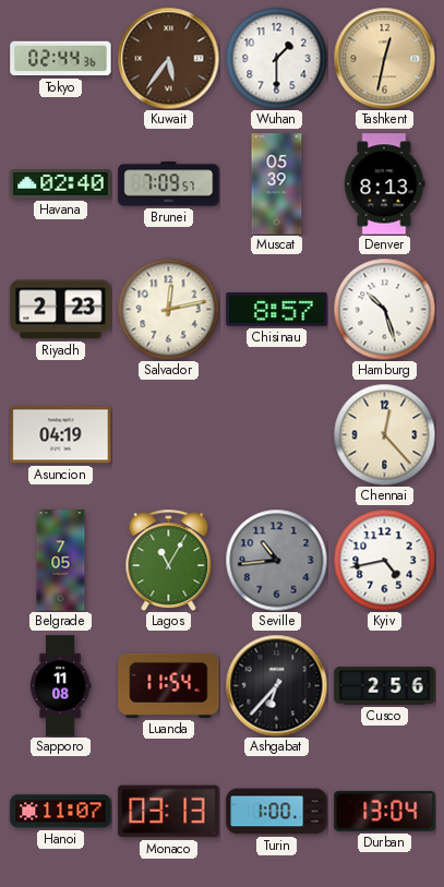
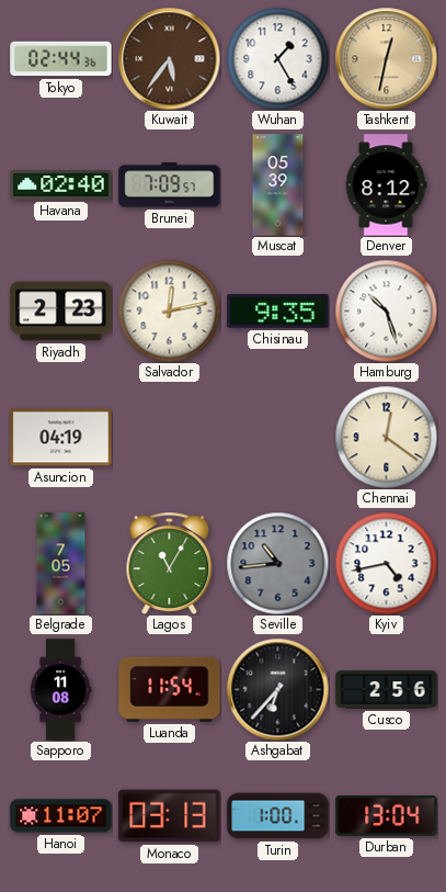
Wuhan: 1:30 -> 1:25
Denver: 8:13 -> 8:12
Chisinau: 8:57 -> 9:35
Chennai: 12:23 -> 12:21
